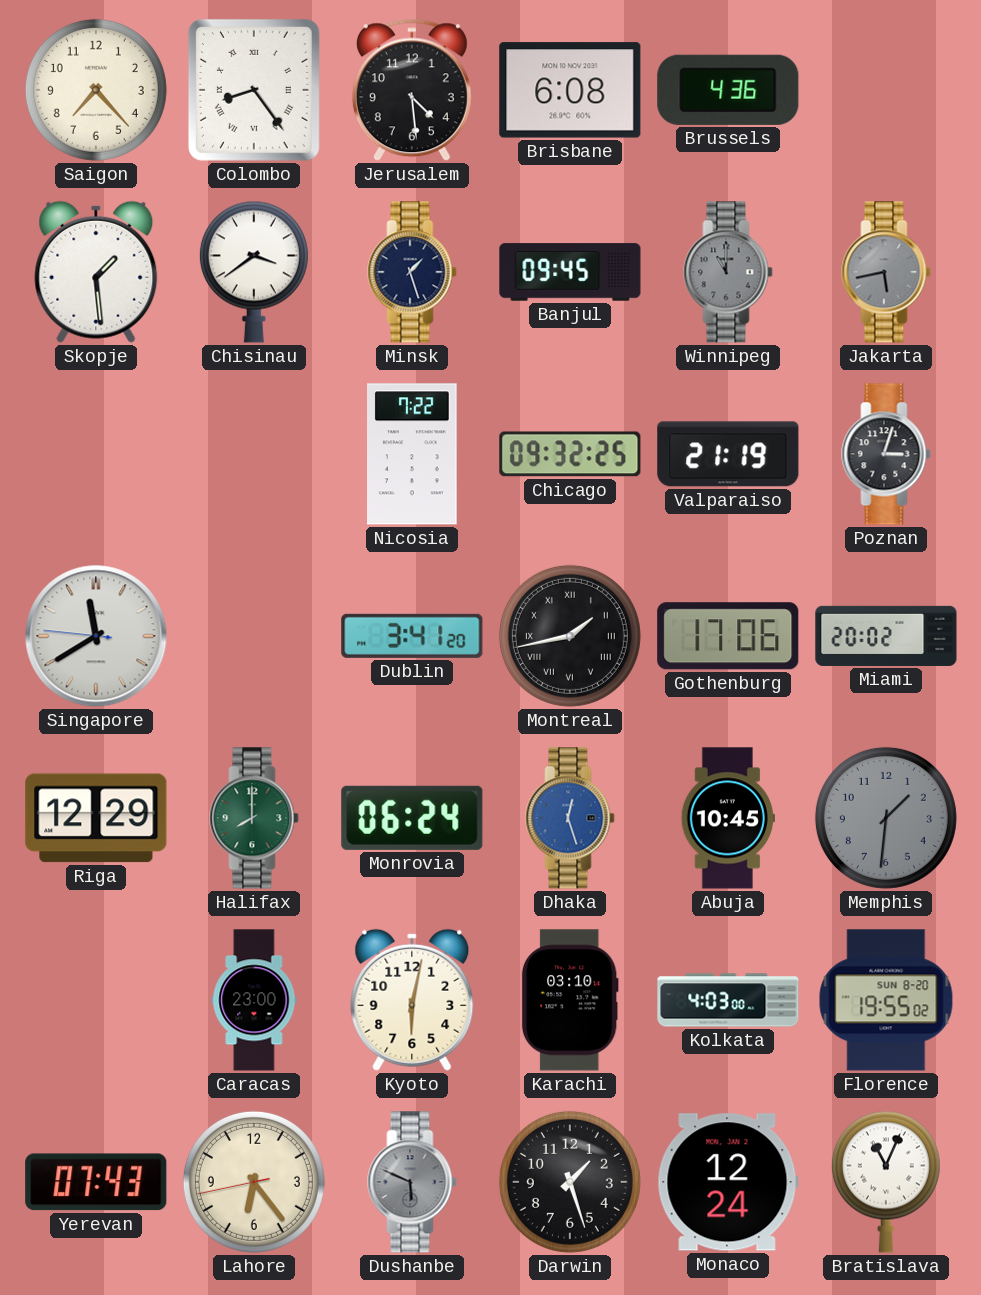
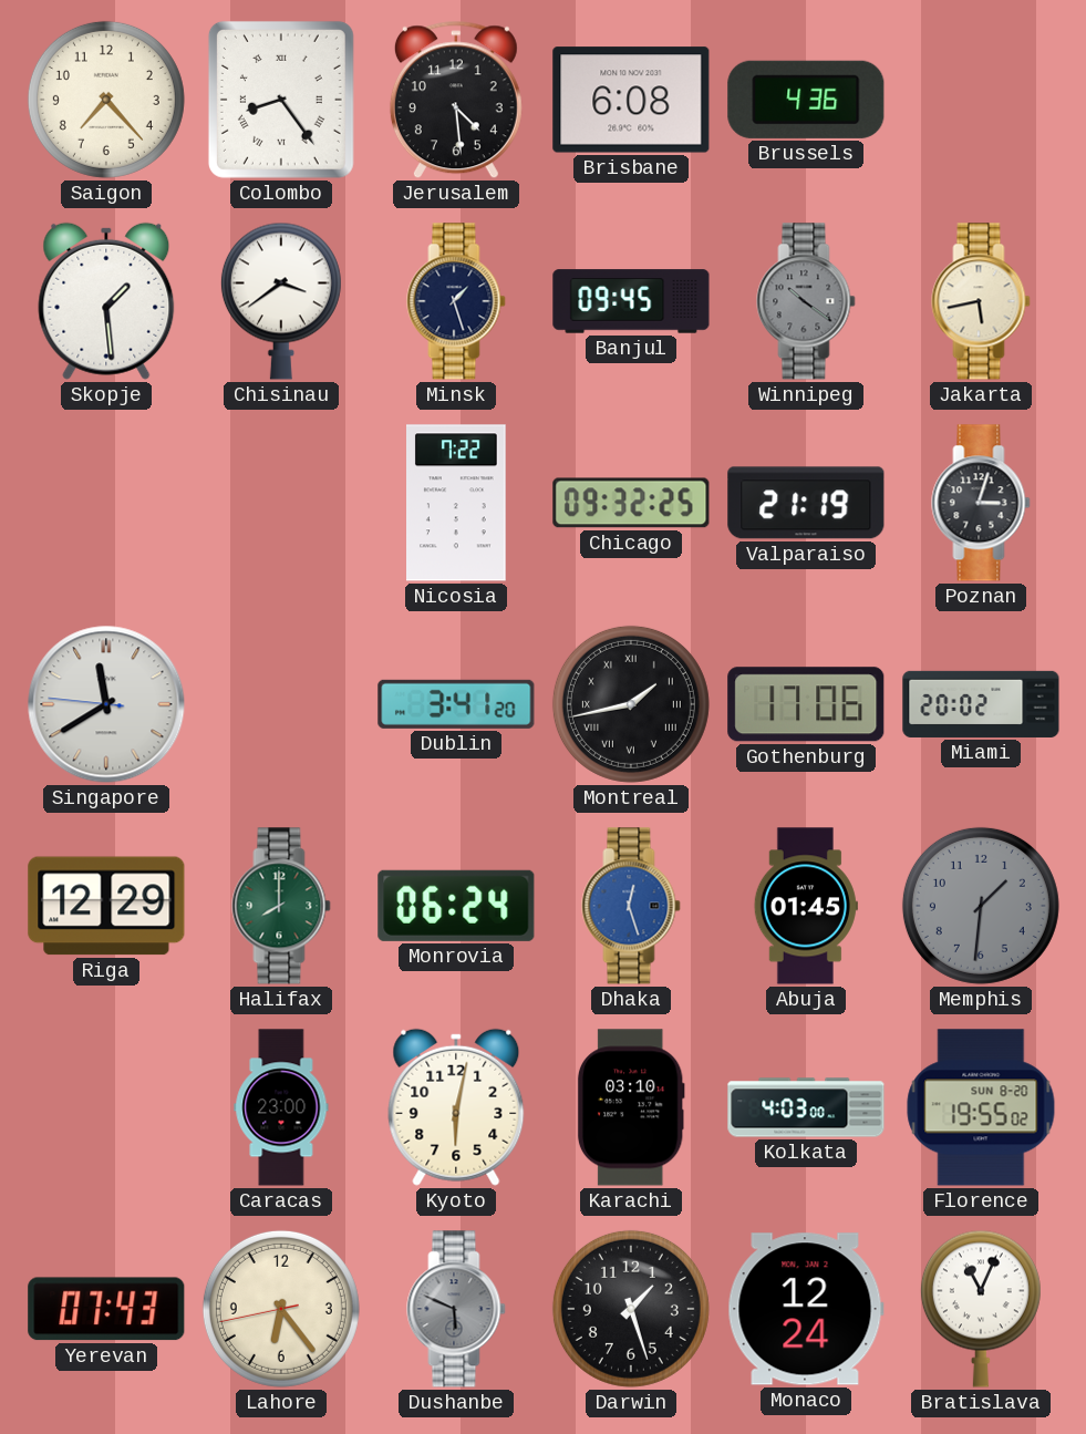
Winnipeg: 11:00 -> 10:21
Jakarta dial: grey -> cream
Abuja: 10:45 -> 01:45
